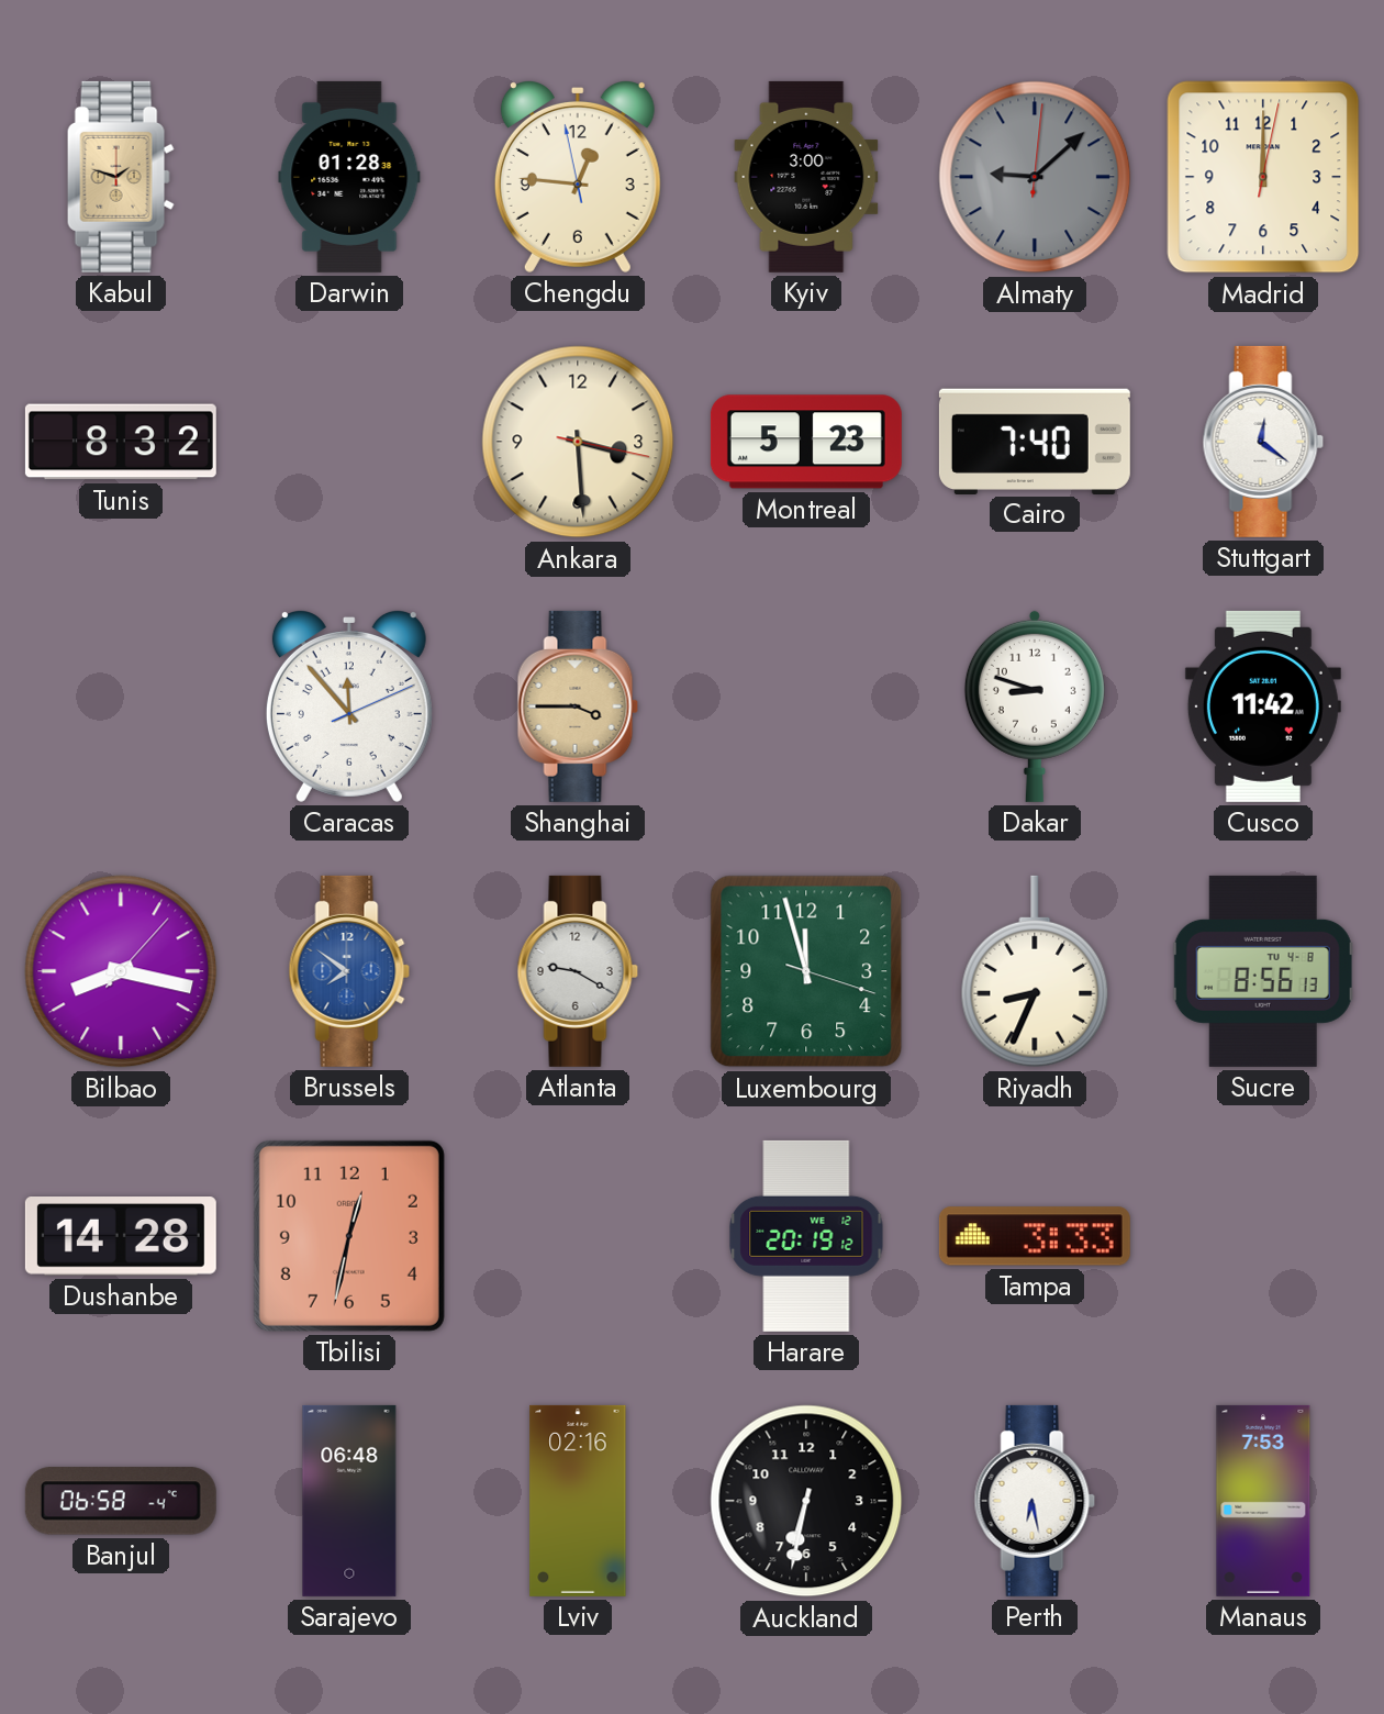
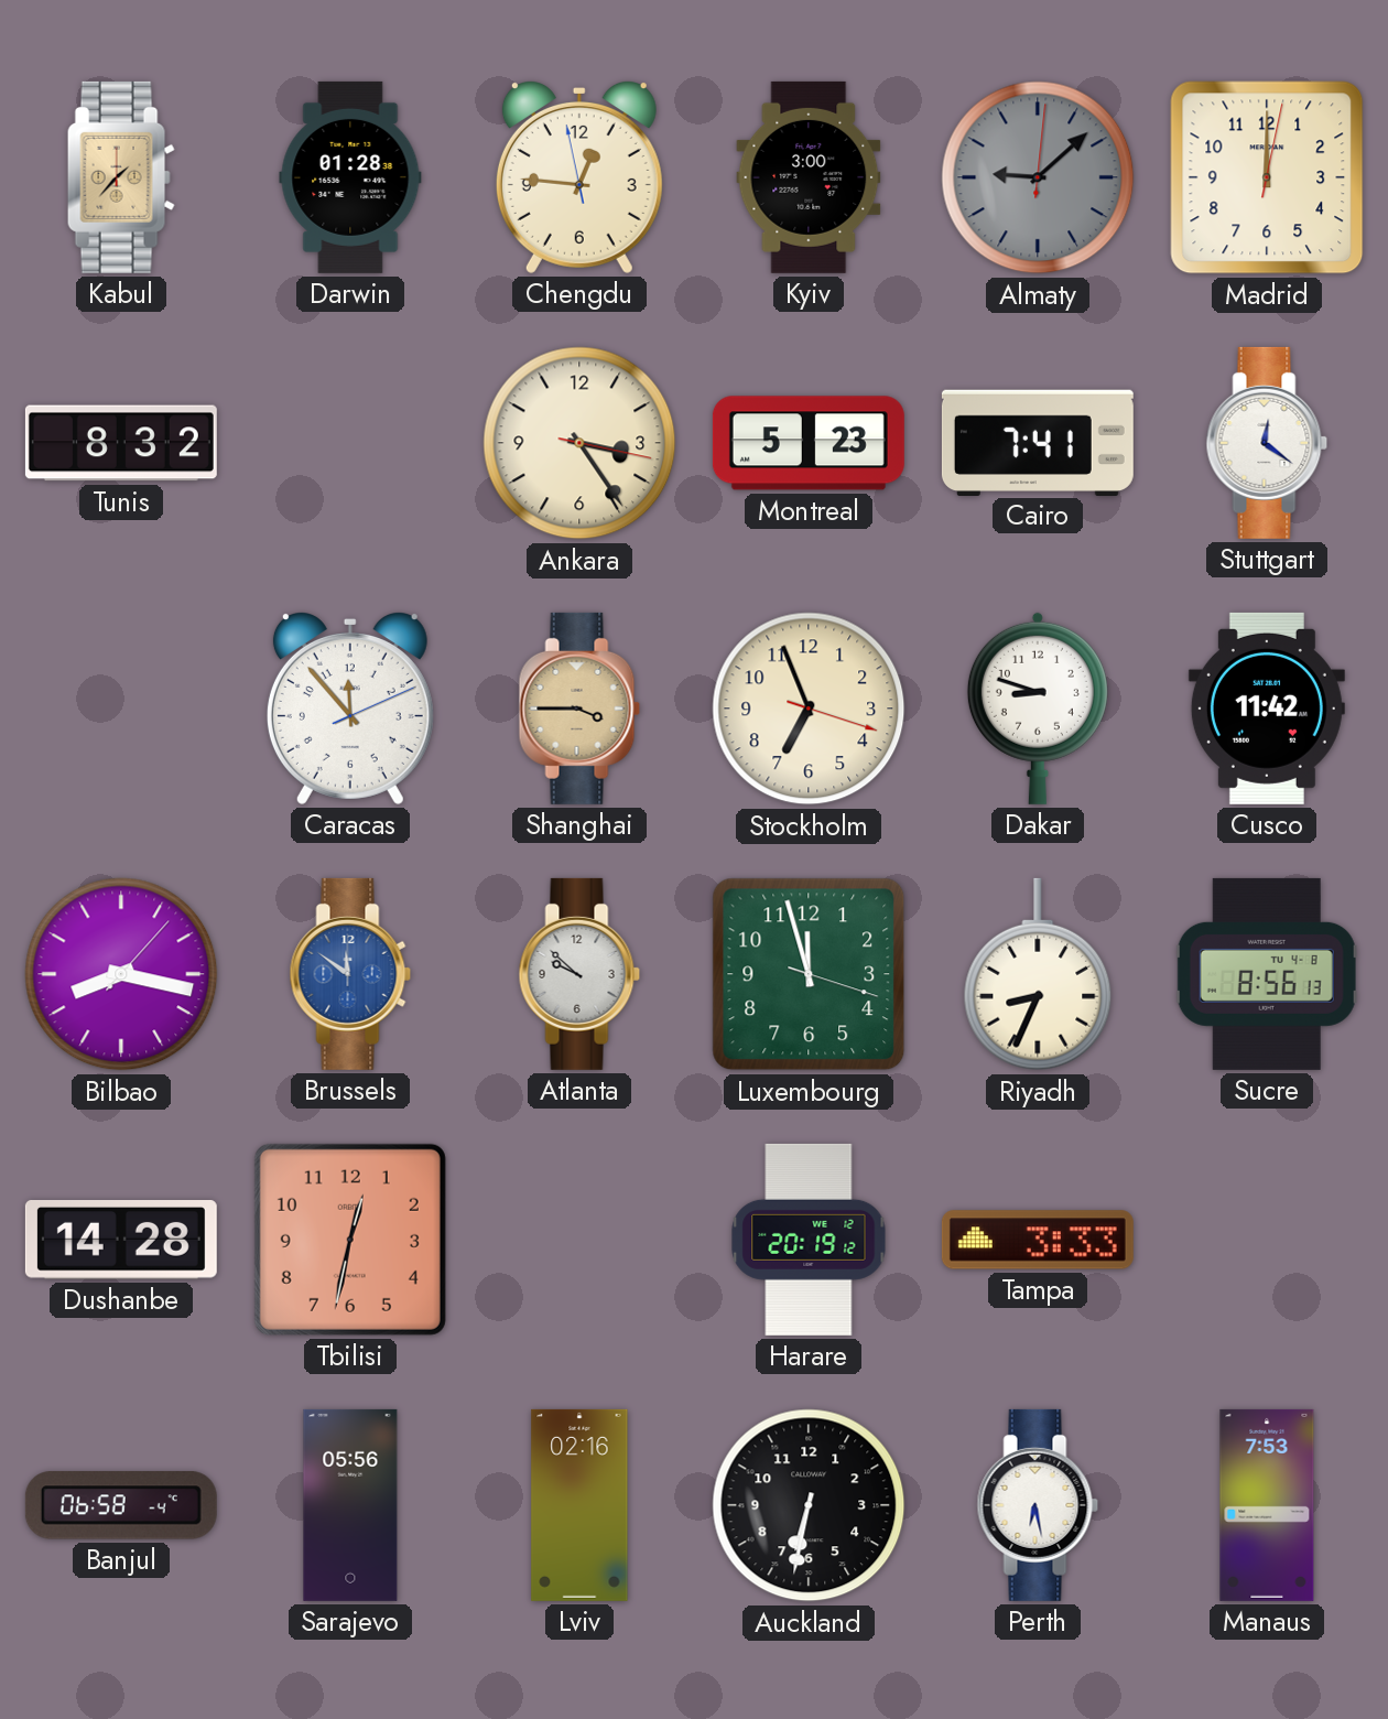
Kabul: 1:48 -> 1:37
Ankara: 3:29 -> 3:24
Cairo: 7:40 -> 7:41
Stockholm: none -> 6:56
Brussels: 7:51 -> 11:51
Atlanta: 9:20 -> 9:52
Sarajevo: 06:48 -> 05:56
